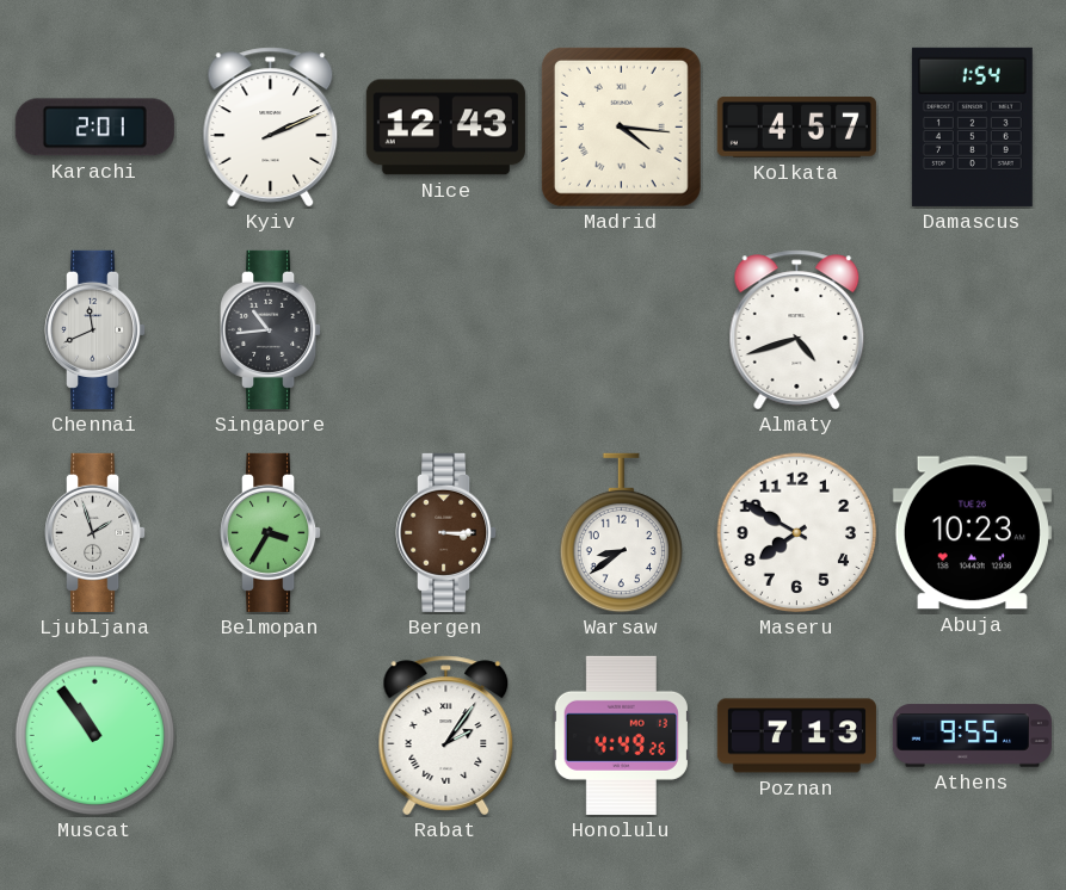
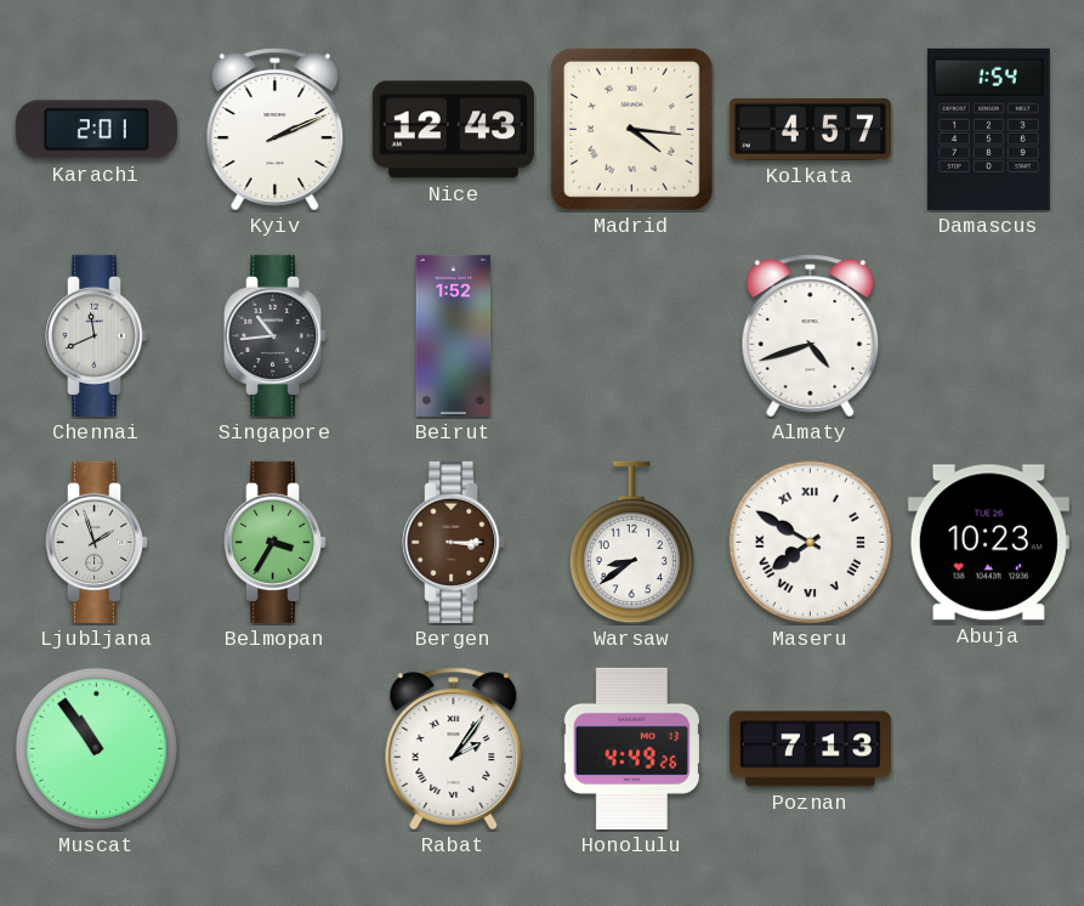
Beirut: none -> 1:52
Maseru numerals: Arabic -> Roman
Athens: 9:55 -> none
